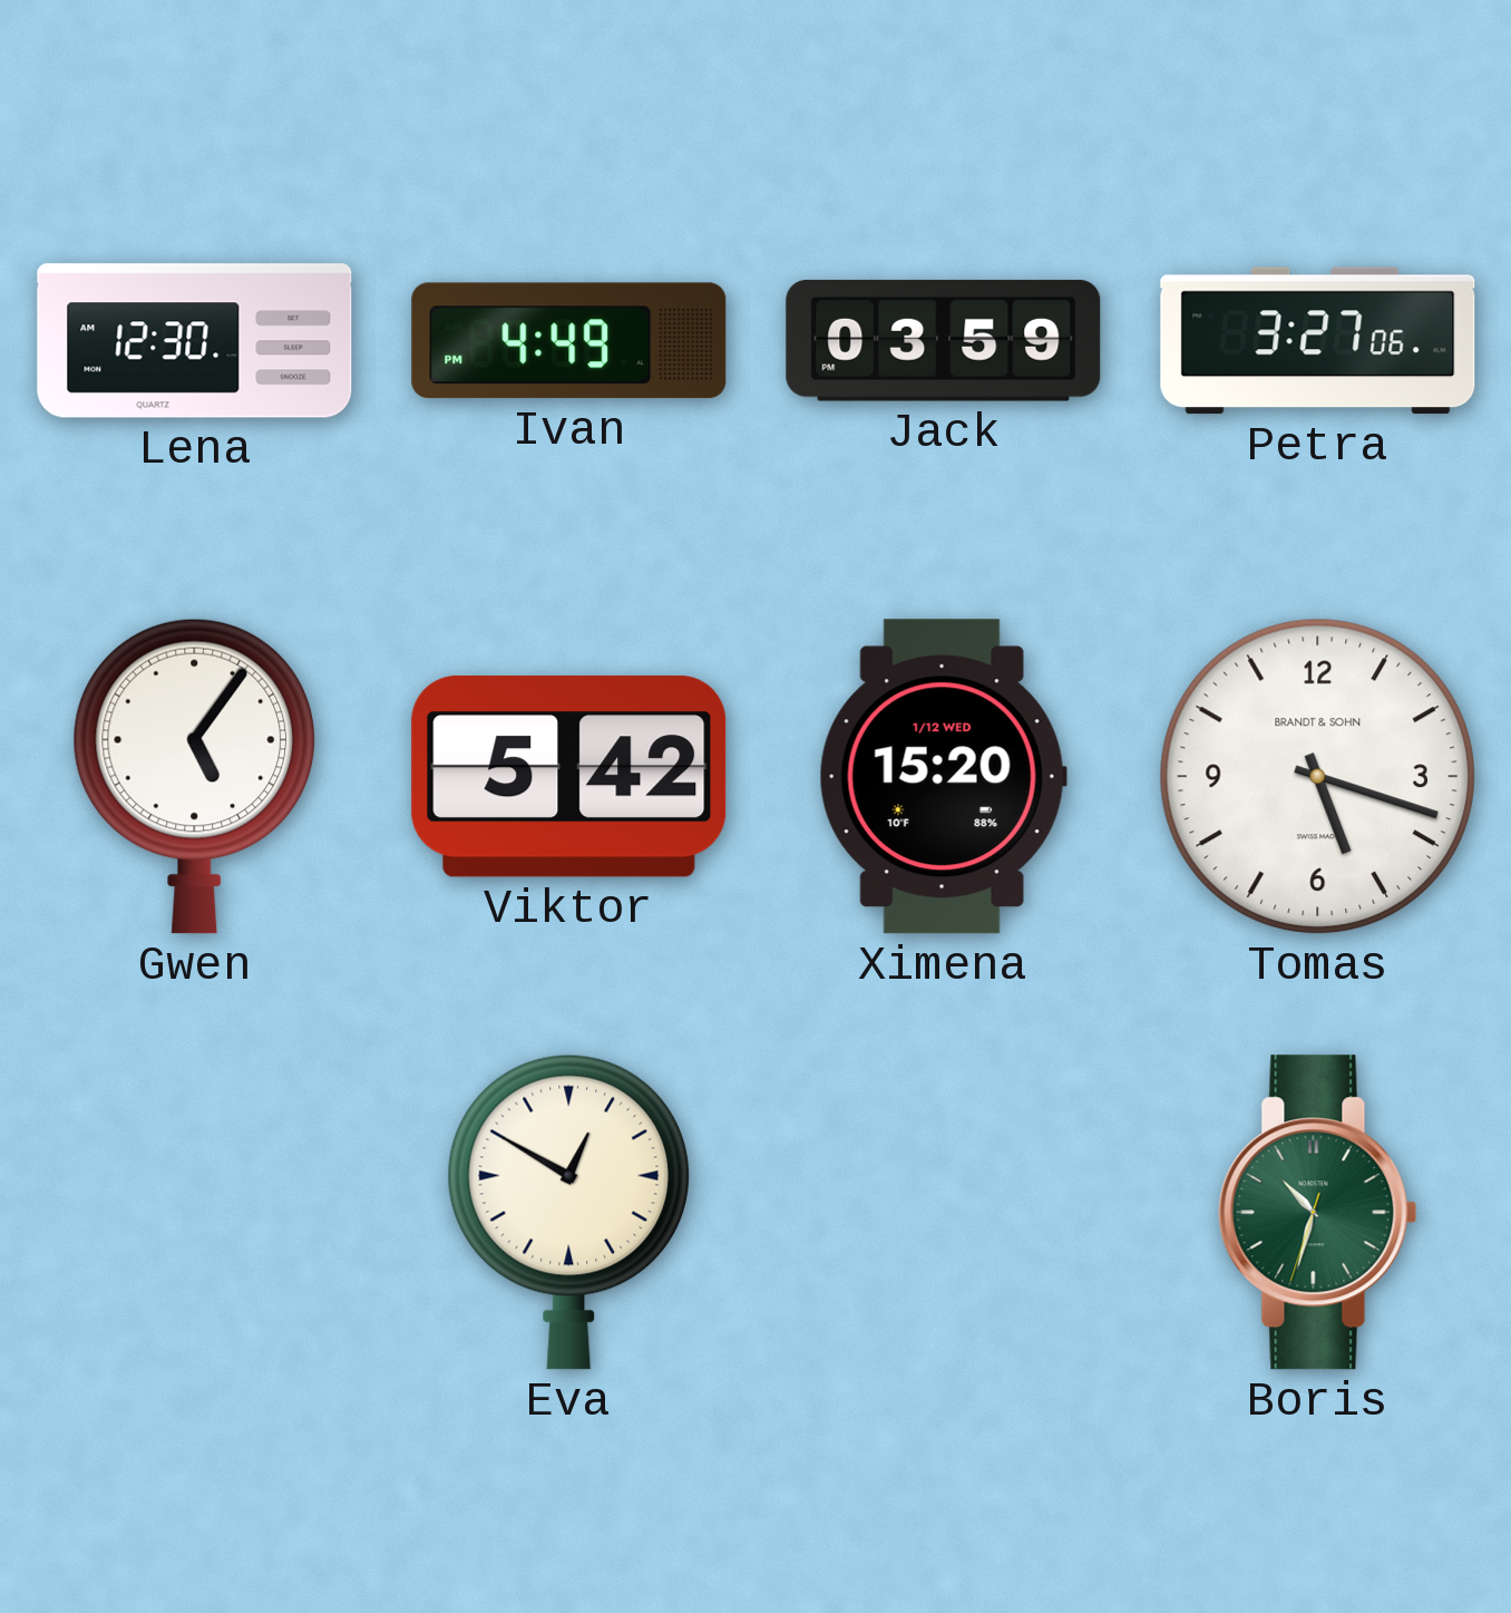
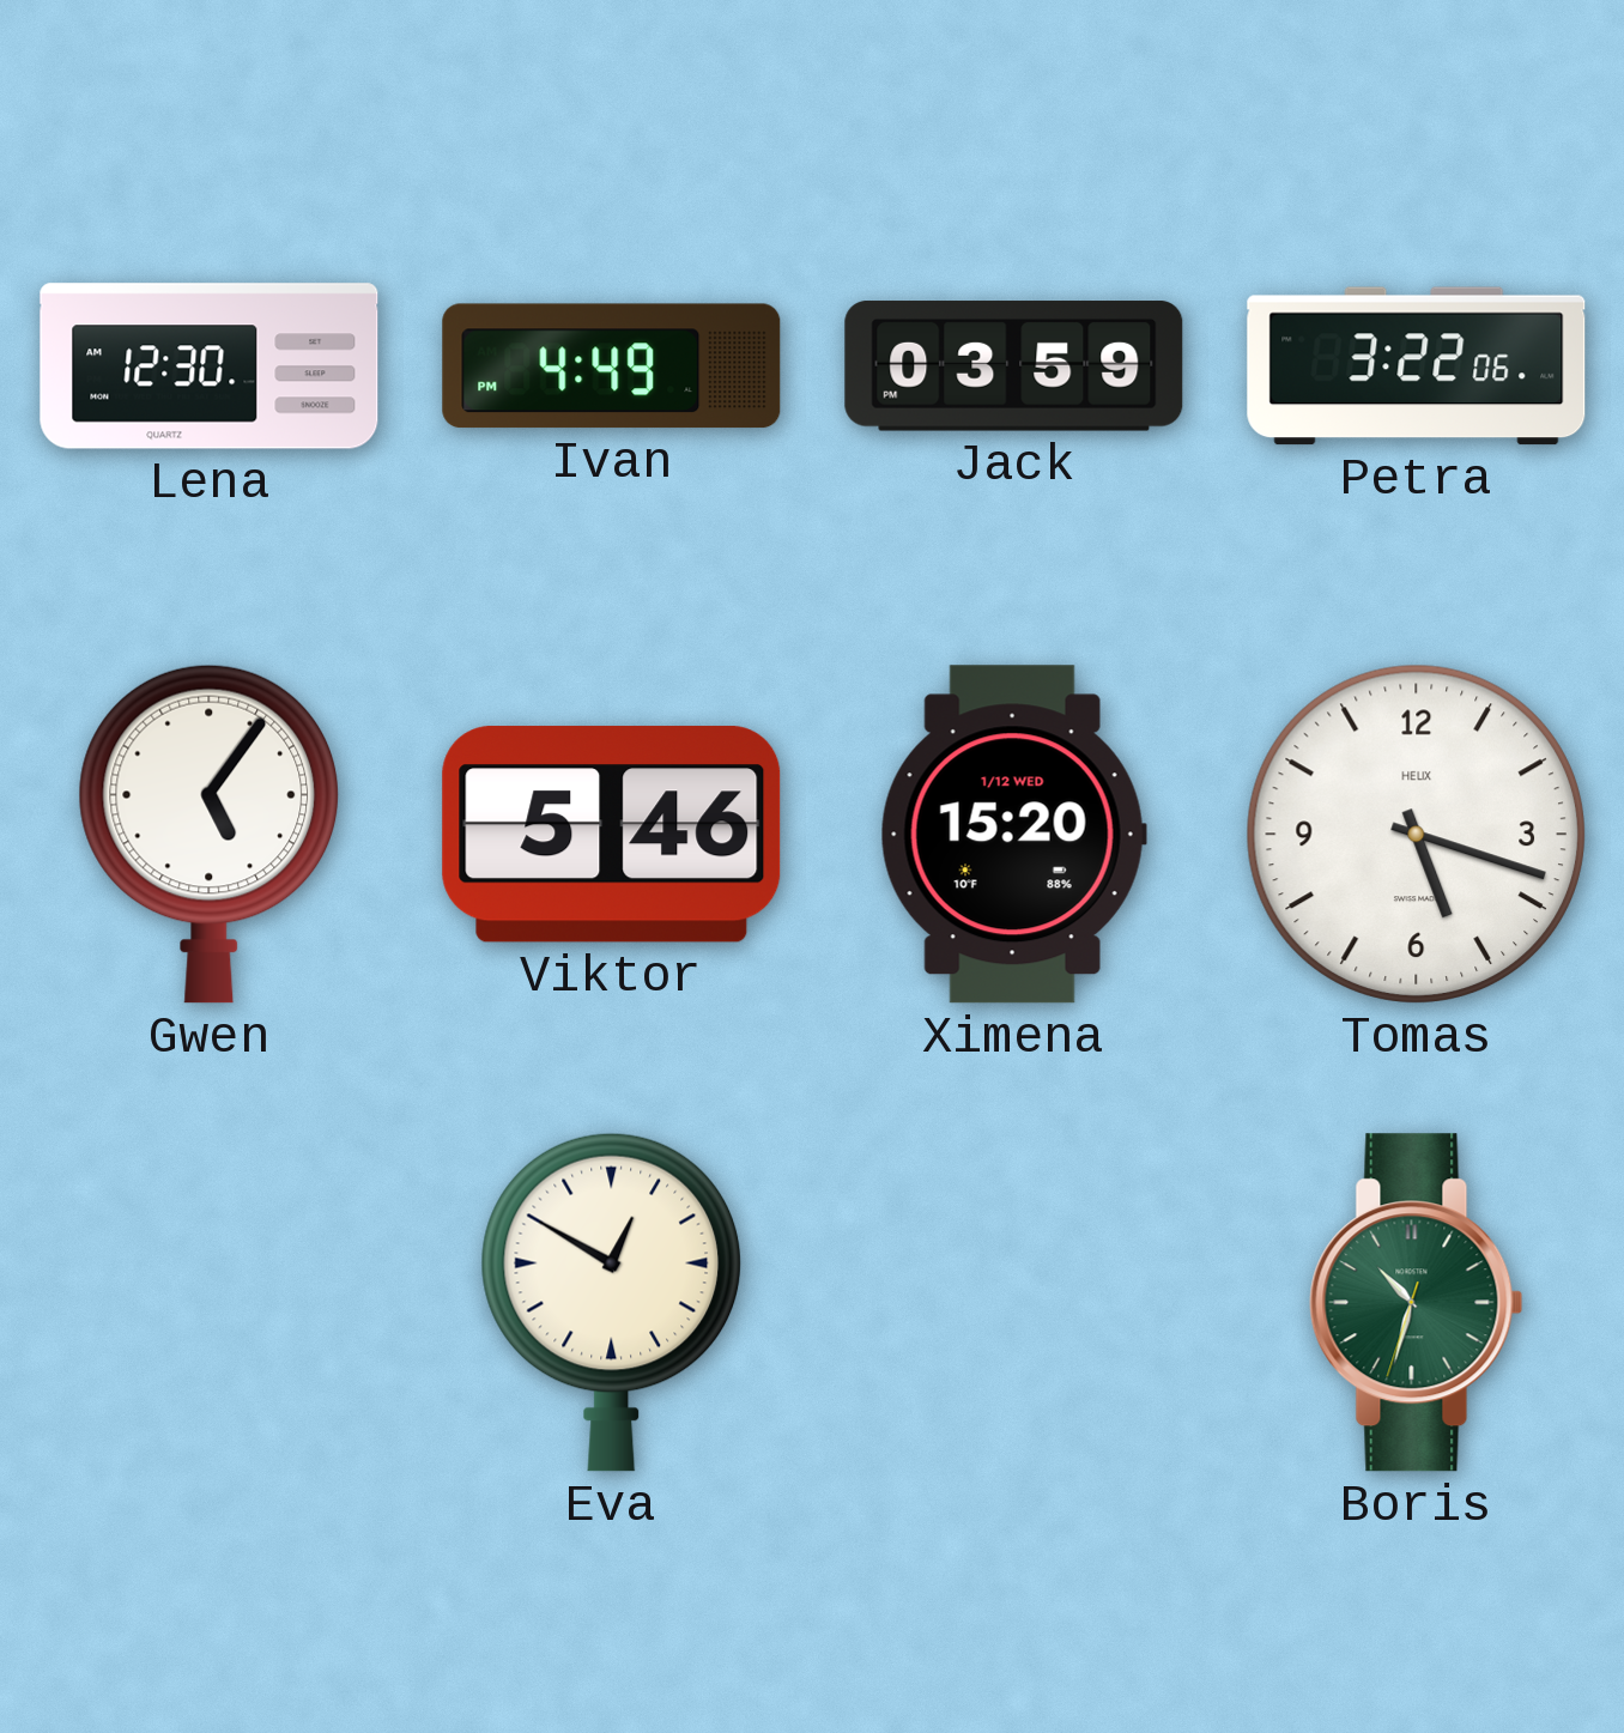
Petra: 3:27 -> 3:22
Viktor: 5:42 -> 5:46
Tomas brand: BRANDT & SOHN -> HELIX
